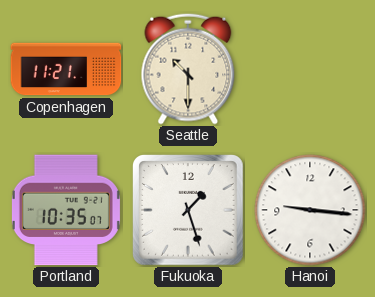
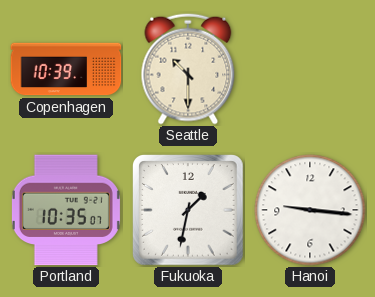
Copenhagen: 11:21 -> 10:39
Fukuoka: 1:27 -> 1:32
